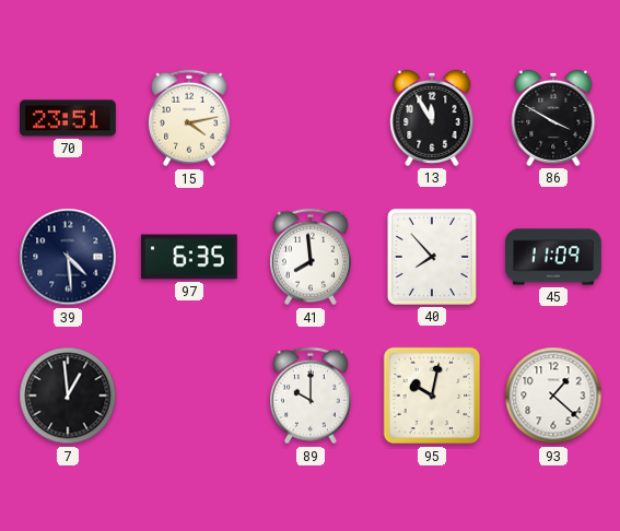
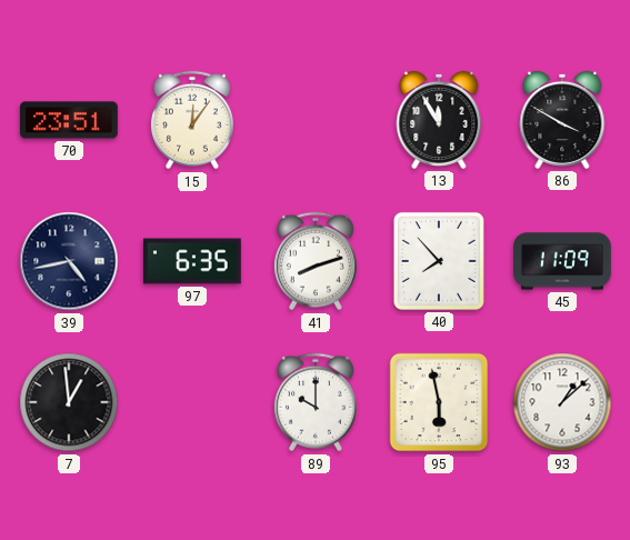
15: 4:13 -> 12:06
39: 4:29 -> 4:43
41: 7:59 -> 8:12
95: 10:02 -> 5:58
93: 1:22 -> 1:08
